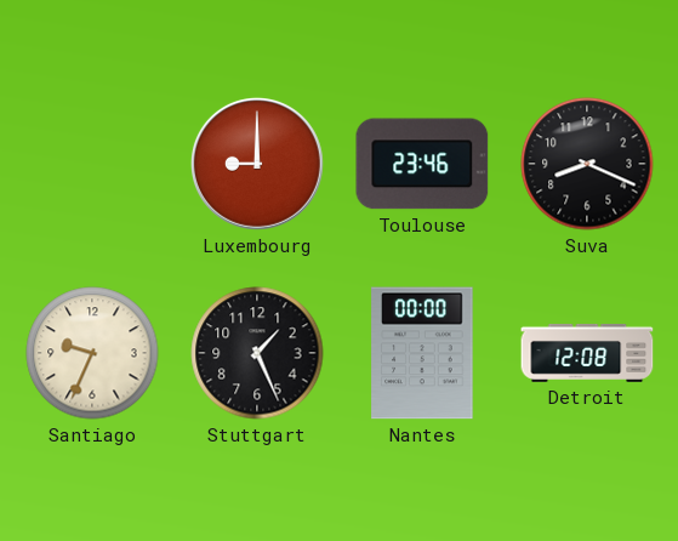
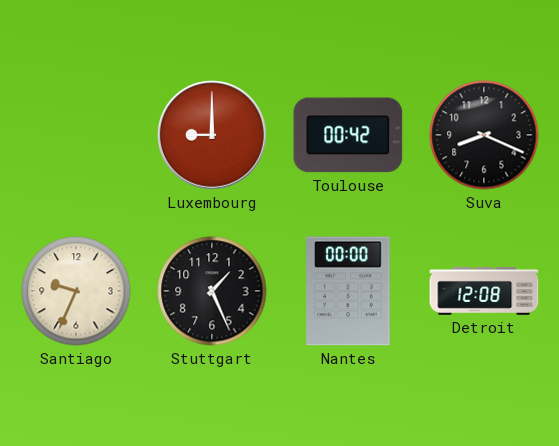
Toulouse: 23:46 -> 00:42
